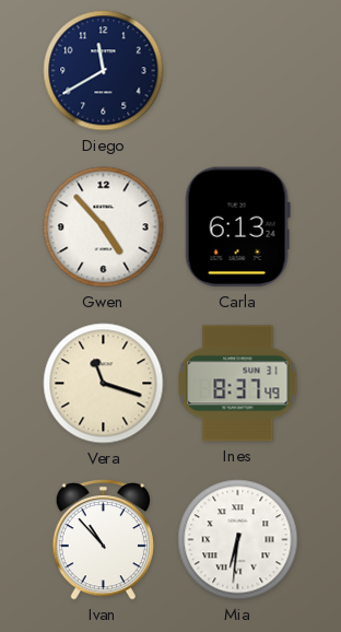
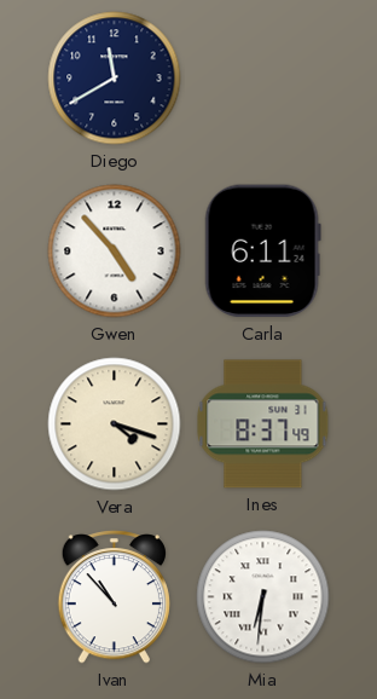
Carla: 6:13 -> 6:11
Vera: 11:18 -> 4:18
